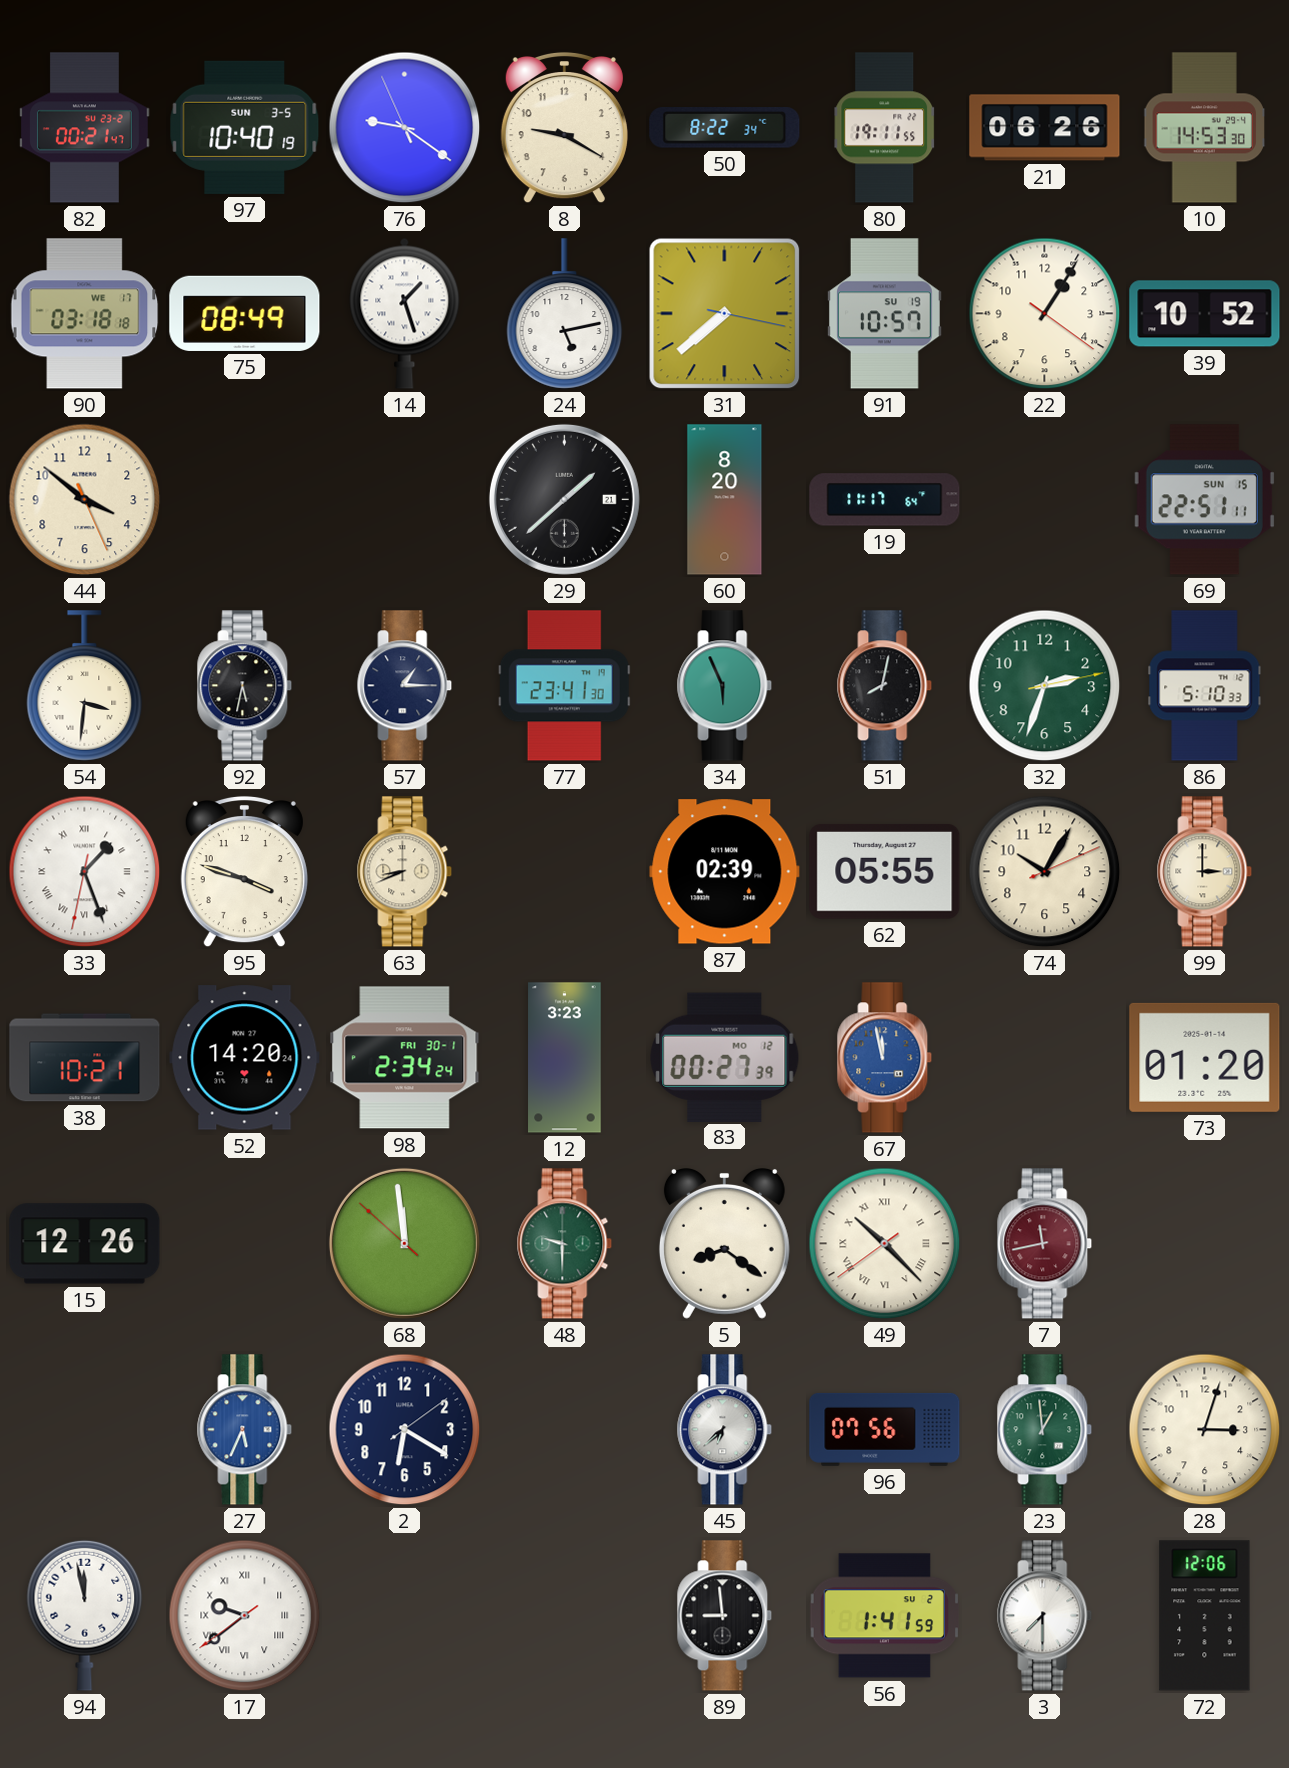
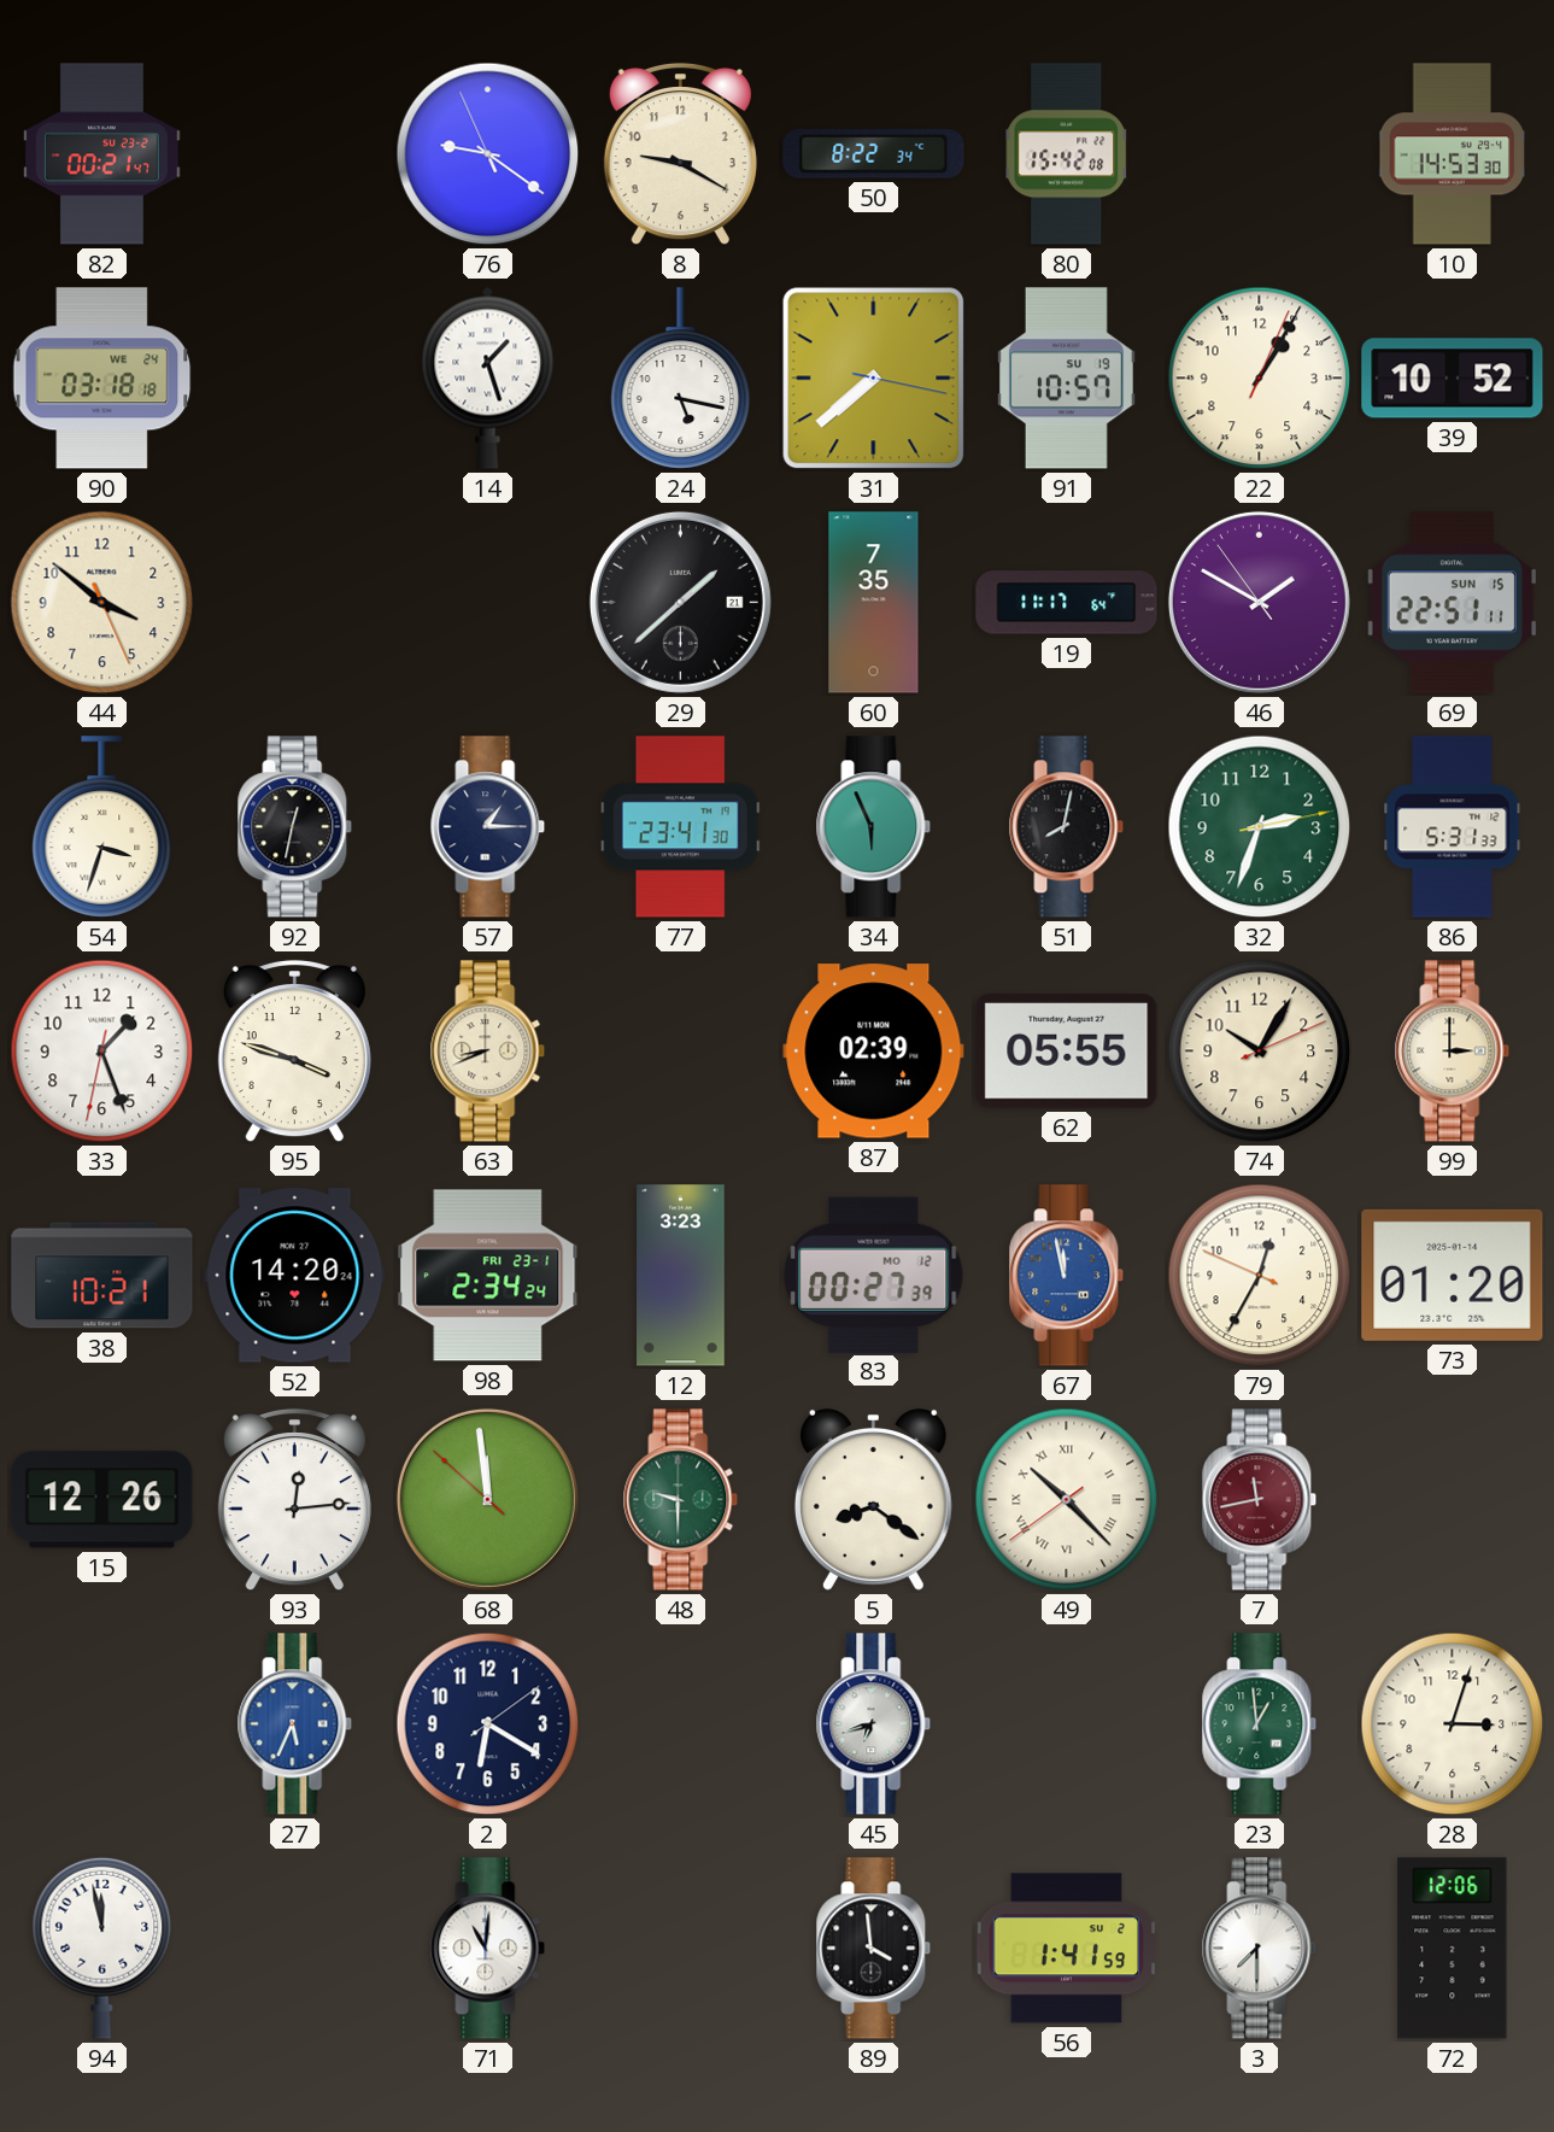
97: 10:40 -> none
80: 19:11 -> 15:42
21: 06:26 -> none
90 date: WE 17 -> WE 24
75: 08:49 -> none
24: 5:13 -> 5:17
22: 1:05:21 -> 1:05:04
60: 8:20 -> 7:35
46: none -> 1:49
54: 3:31 -> 3:33
92: 5:32 -> 12:32
86: 5:10 -> 5:31
33 numerals: Roman -> Arabic
98 date: FRI 30-1 -> FRI 23-1
79: none -> 12:34
93: none -> 12:14
45: 6:38 -> 6:42
96: 07:56 -> none
17: 9:38 -> none
71: none -> 11:01
89: 8:59 -> 3:59
